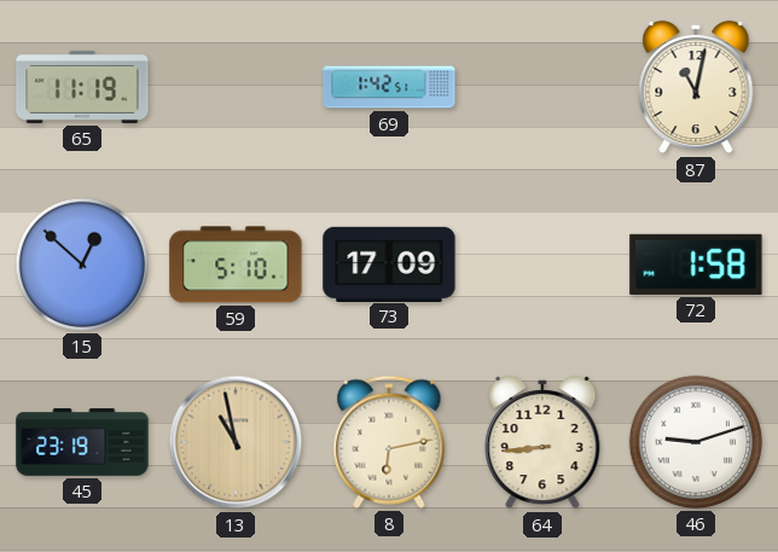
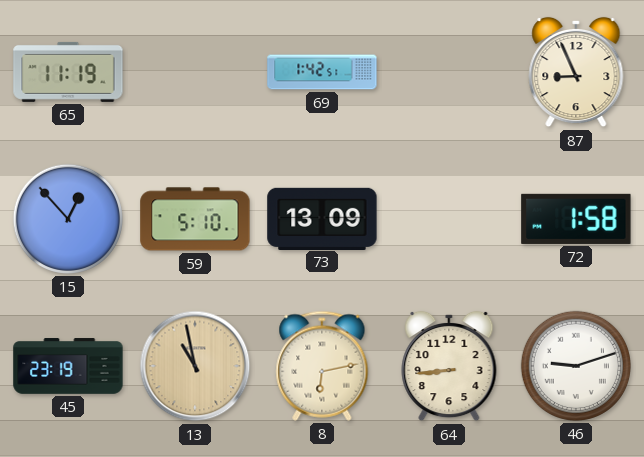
87: 11:02 -> 8:56
15: 12:52 -> 12:53
73: 17:09 -> 13:09
